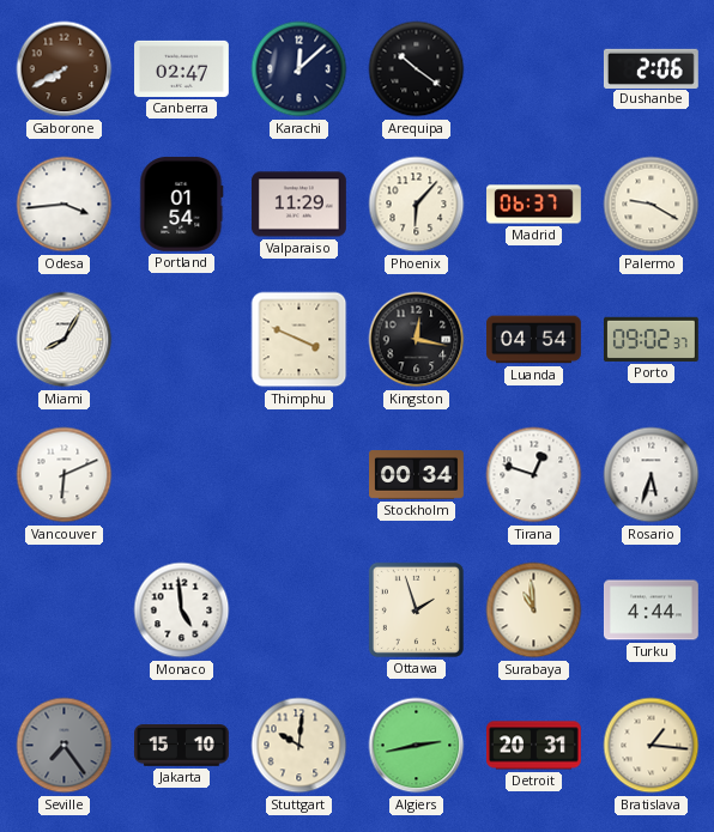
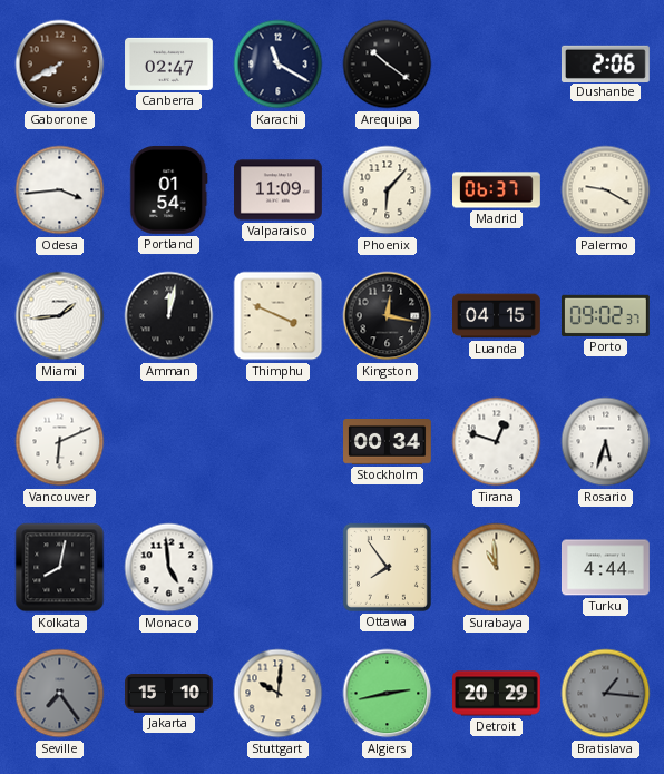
Karachi: 12:08 -> 11:20
Valparaiso: 11:29 -> 11:09
Miami: 8:05 -> 1:44
Amman: none -> 12:02
Luanda: 04:54 -> 04:15
Kolkata: none -> 8:02
Ottawa: 1:57 -> 7:54
Detroit: 20:31 -> 20:29
Bratislava dial: cream -> grey
